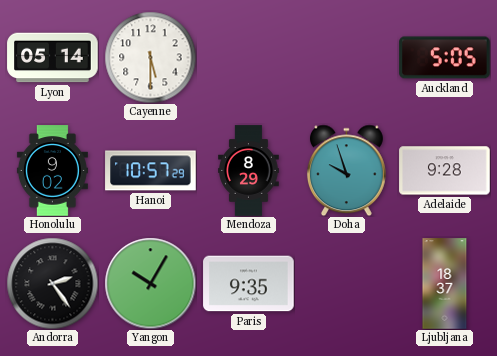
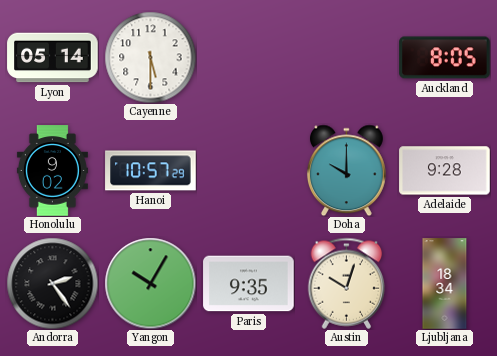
Auckland: 5:05 -> 8:05
Mendoza: 8:29 -> none
Doha: 9:57 -> 10:00
Austin: none -> 10:03
Ljubljana: 18:37 -> 18:34
